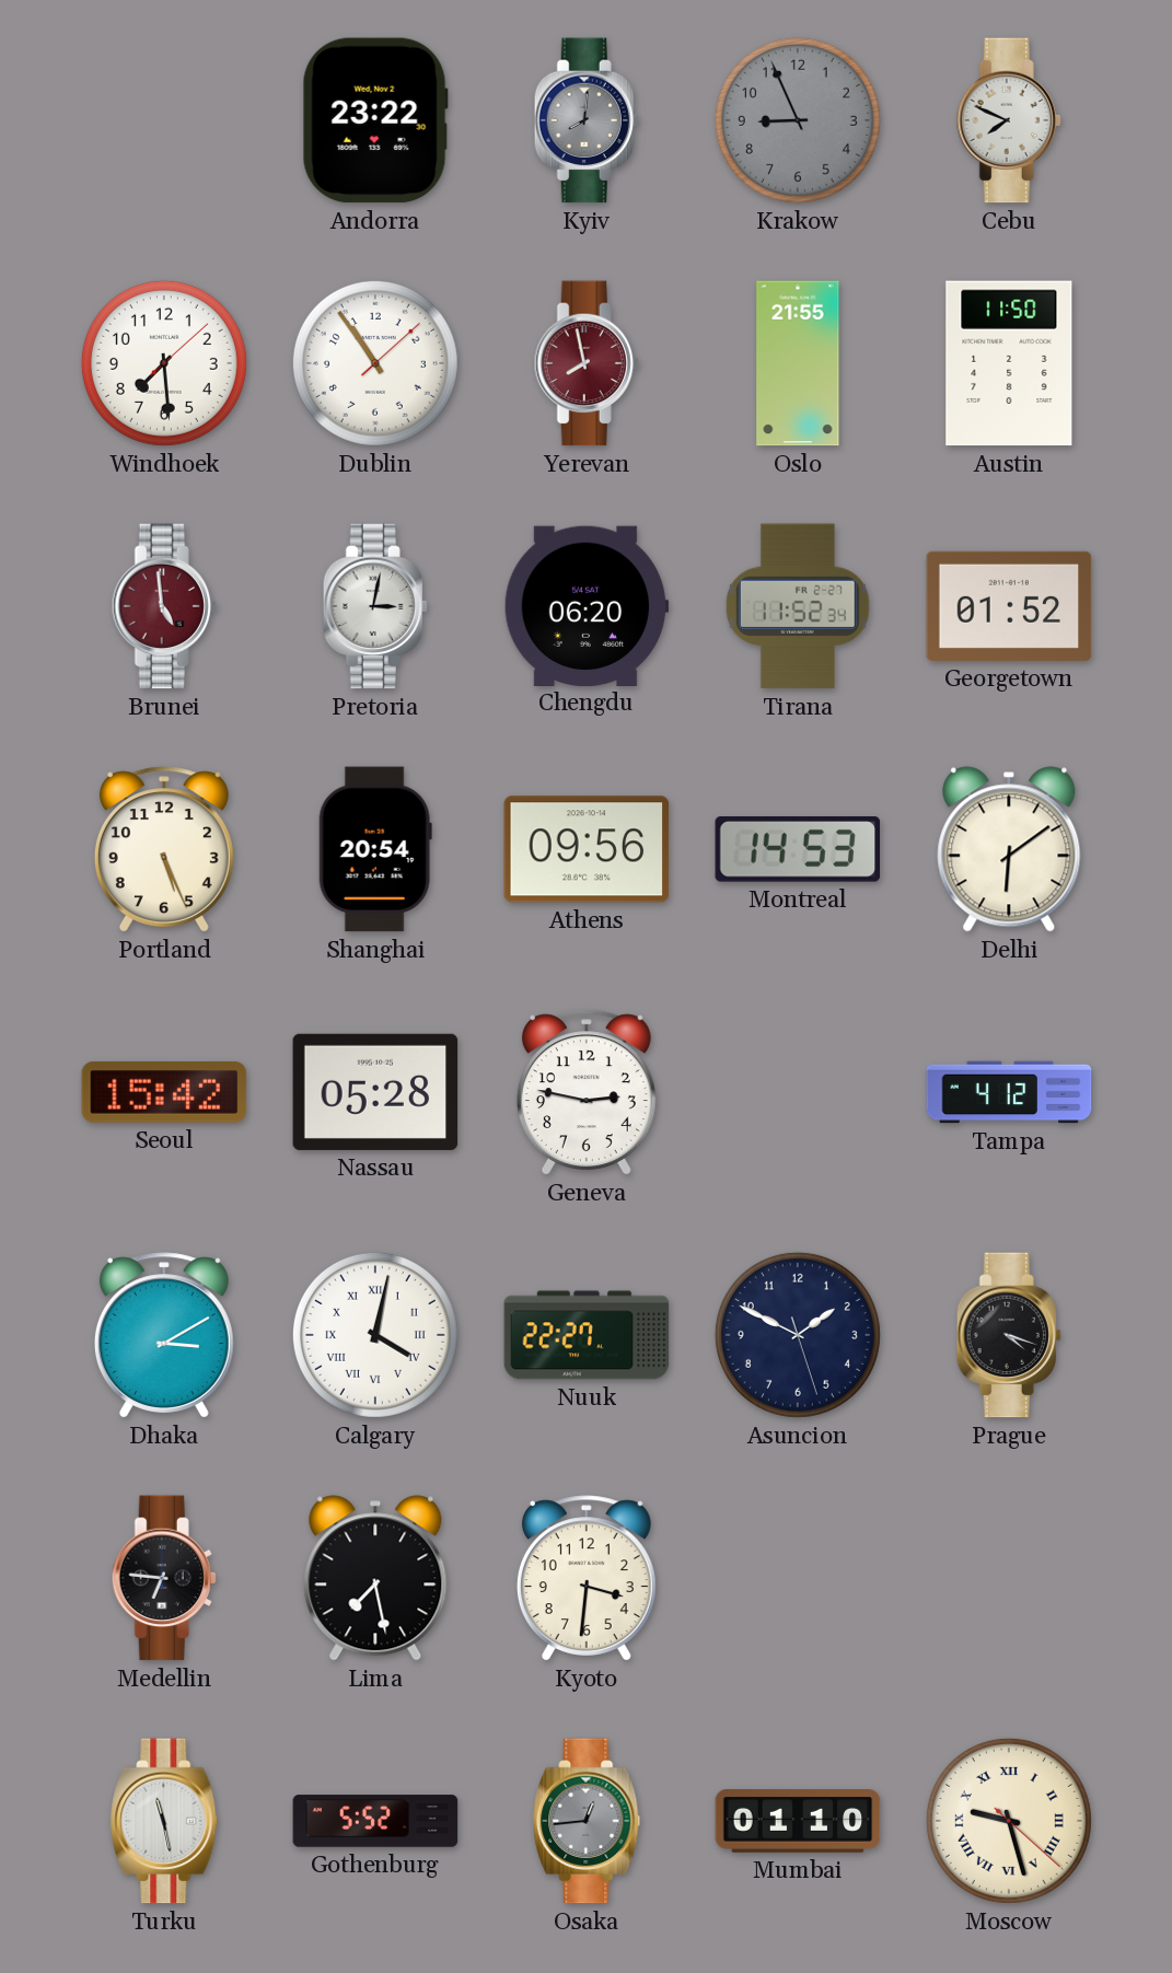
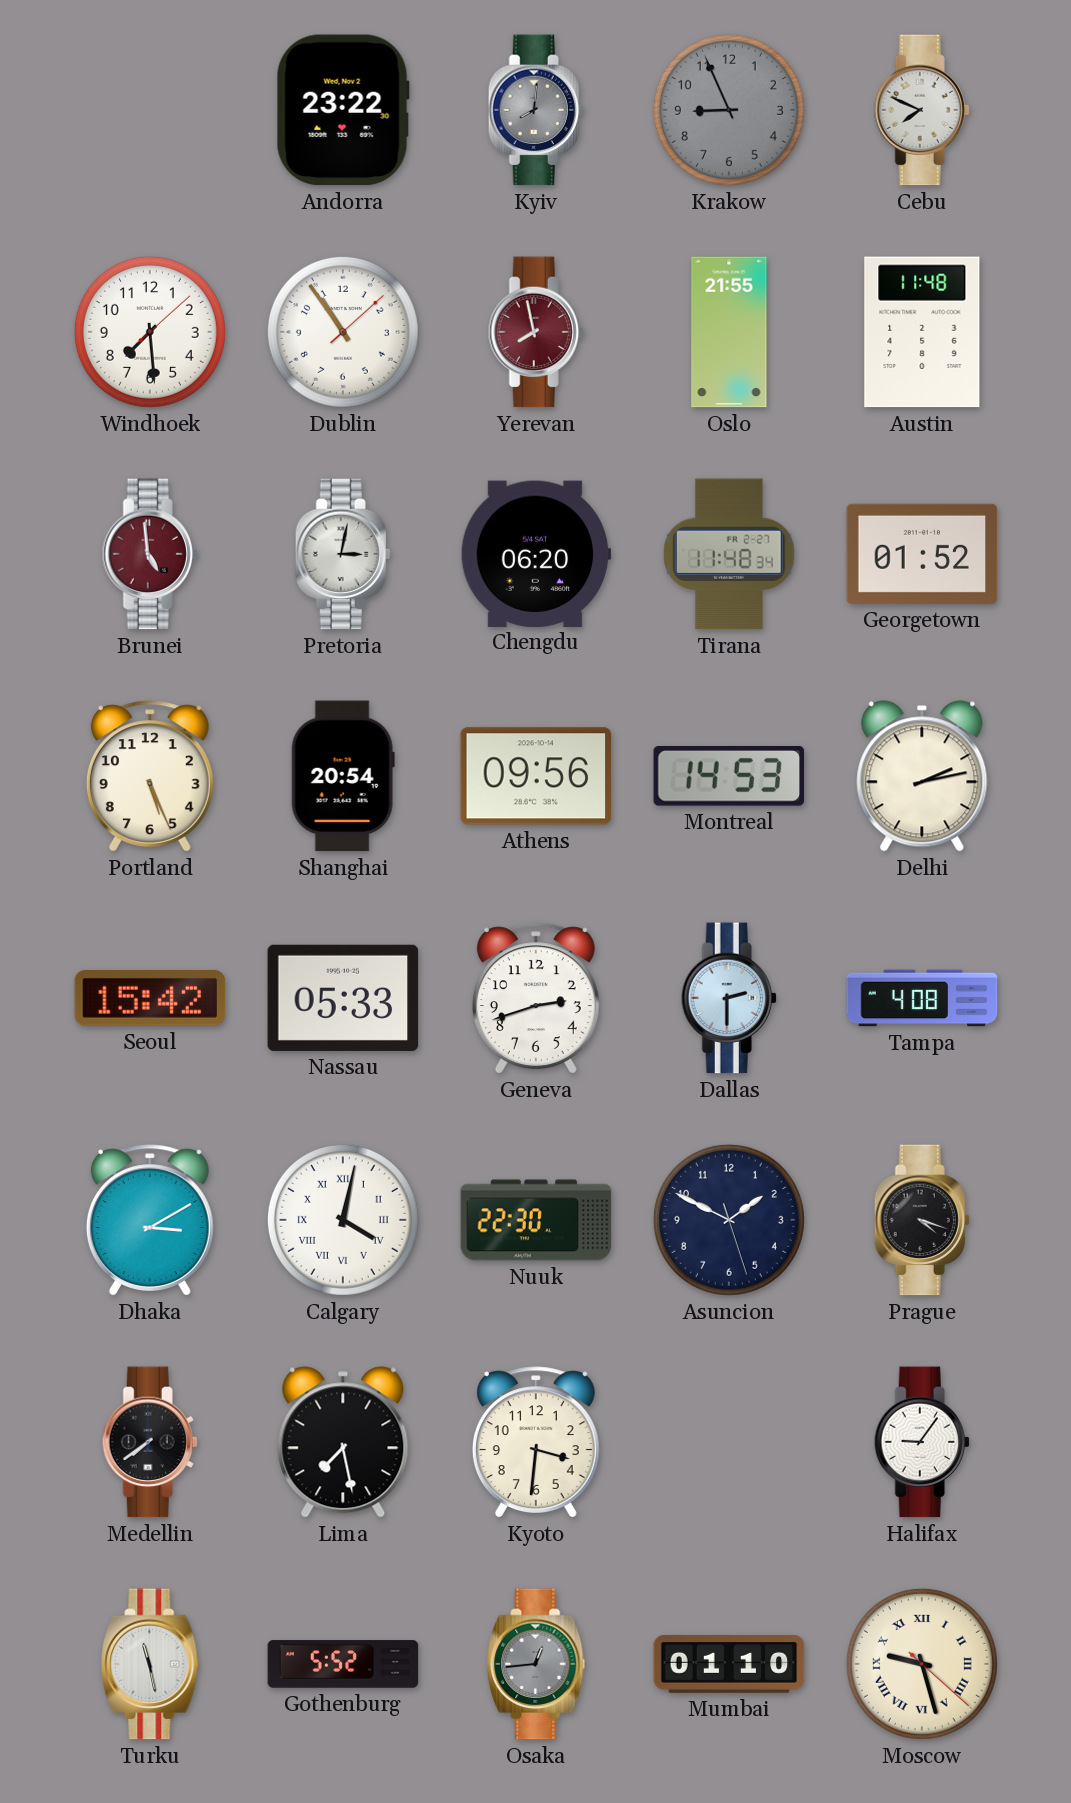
Austin: 11:50 -> 11:48
Tirana: 11:52 -> 11:48
Delhi: 6:09 -> 2:13
Nassau: 05:28 -> 05:33
Geneva: 2:47 -> 2:42
Dallas: none -> 2:30
Tampa: 4:12 -> 4:08
Nuuk: 22:27 -> 22:30
Medellin: 6:46 -> 7:39
Halifax: none -> 9:06
